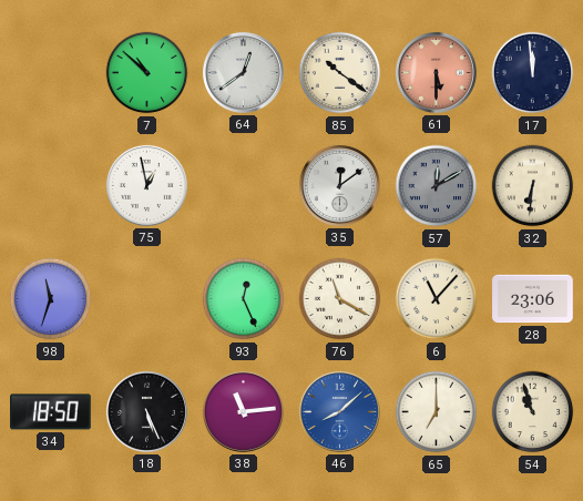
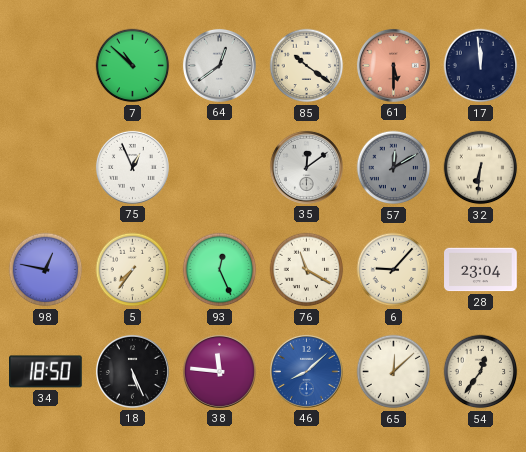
75: 12:58 -> 12:56
98: 11:33 -> 12:47
5: none -> 7:36
6: 11:07 -> 9:07
28: 23:06 -> 23:04
38: 11:14 -> 11:46
65: 7:00 -> 12:08
54: 10:57 -> 12:36
